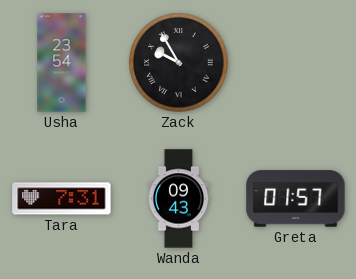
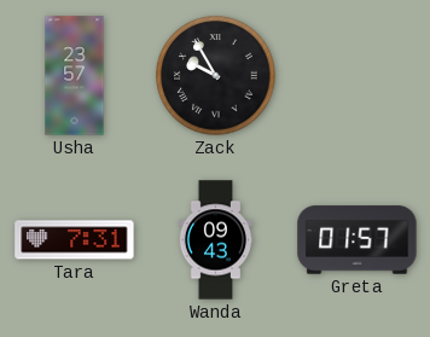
Usha: 23:54 -> 23:57
